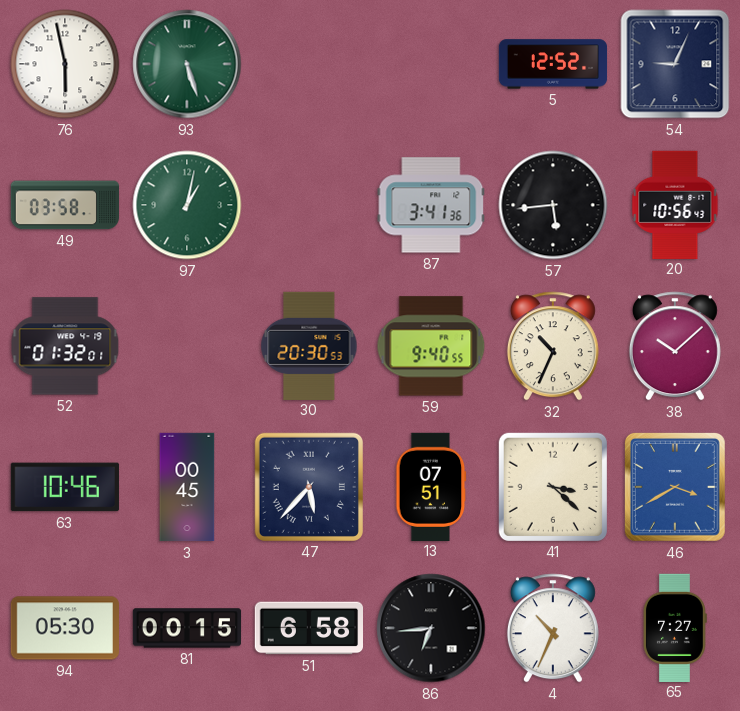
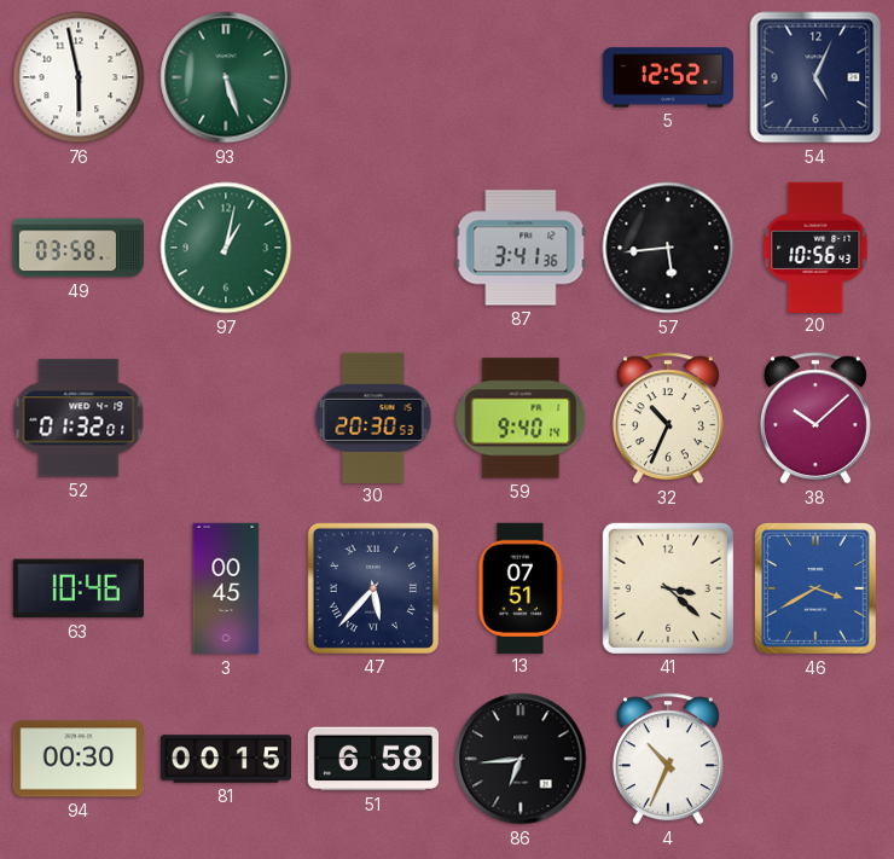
54: 9:04 -> 5:04
59: 9:40:55 -> 9:40:14
94: 05:30 -> 00:30
65: 7:27 -> none
